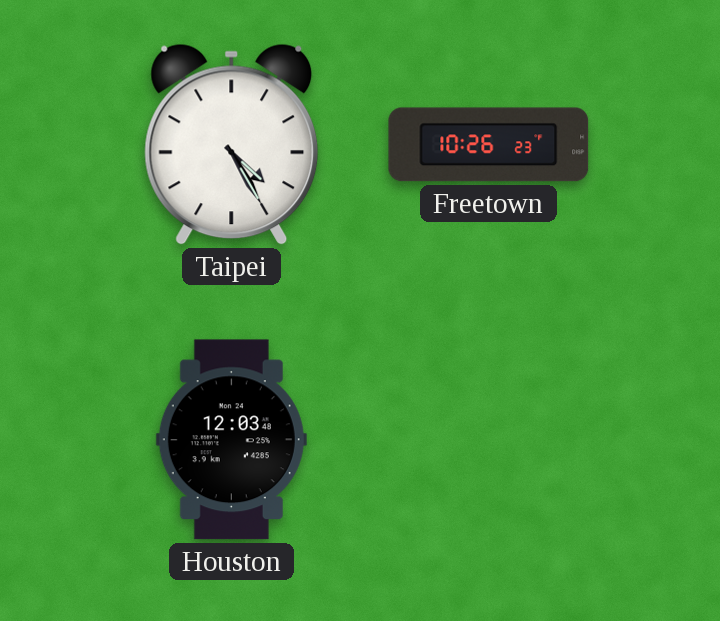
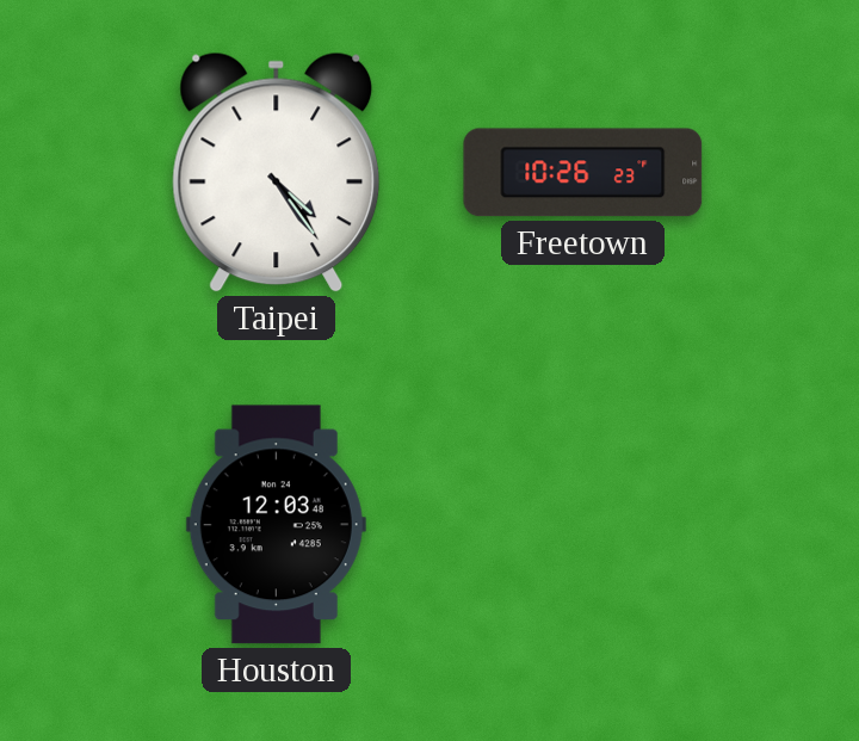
Taipei: 4:25 -> 4:24
